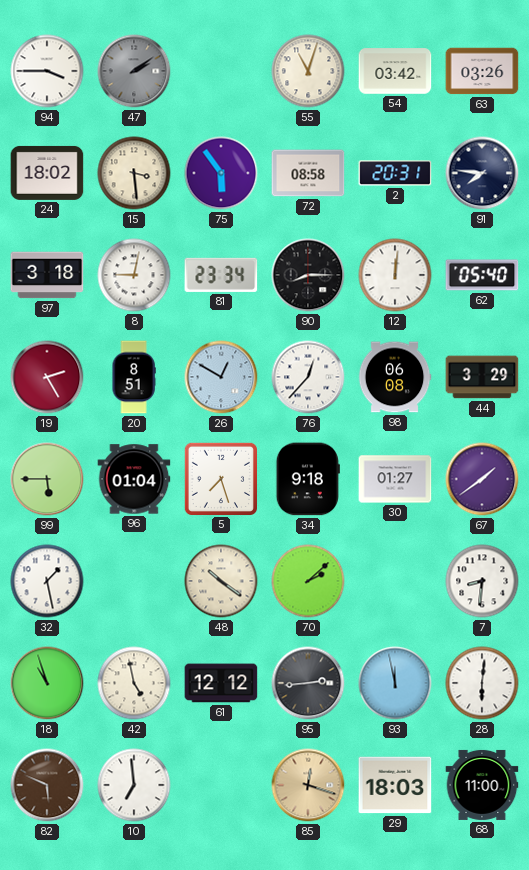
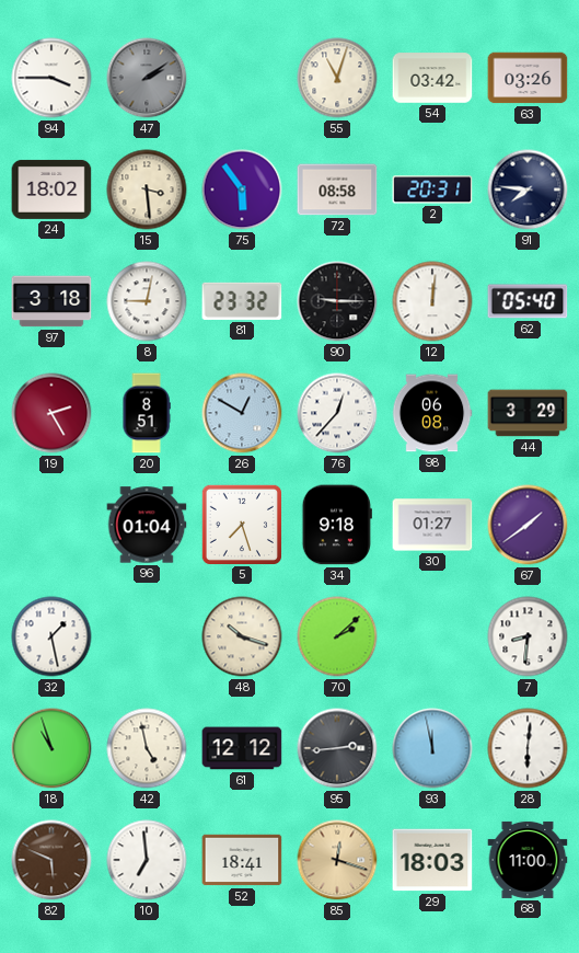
81: 23:34 -> 23:32
90: 8:15 -> 9:15
99: 5:45 -> none
48: 10:21 -> 10:18
52: none -> 18:41
